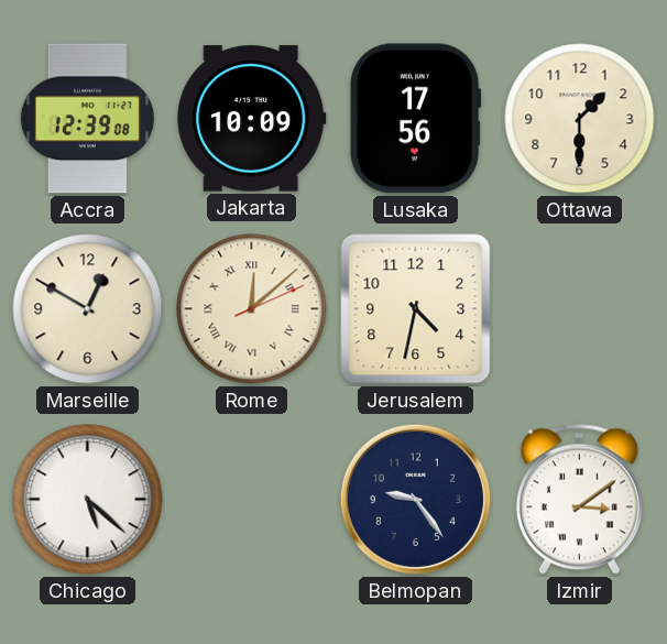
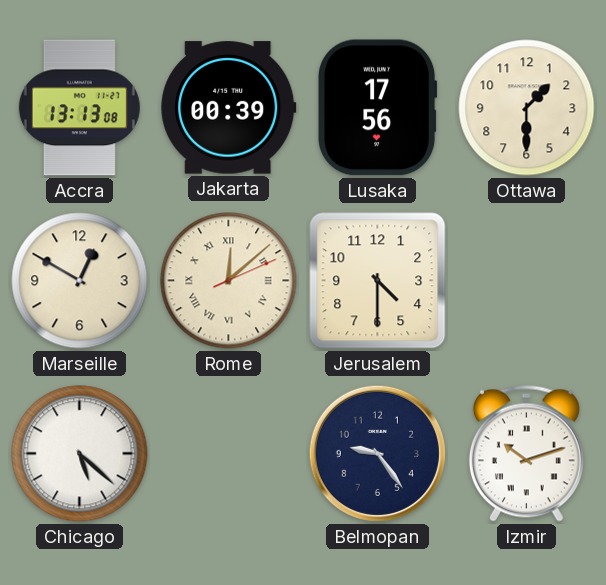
Accra: 12:39 -> 13:13
Jakarta: 10:09 -> 00:39
Jerusalem: 4:32 -> 4:30
Izmir: 3:09 -> 10:12
